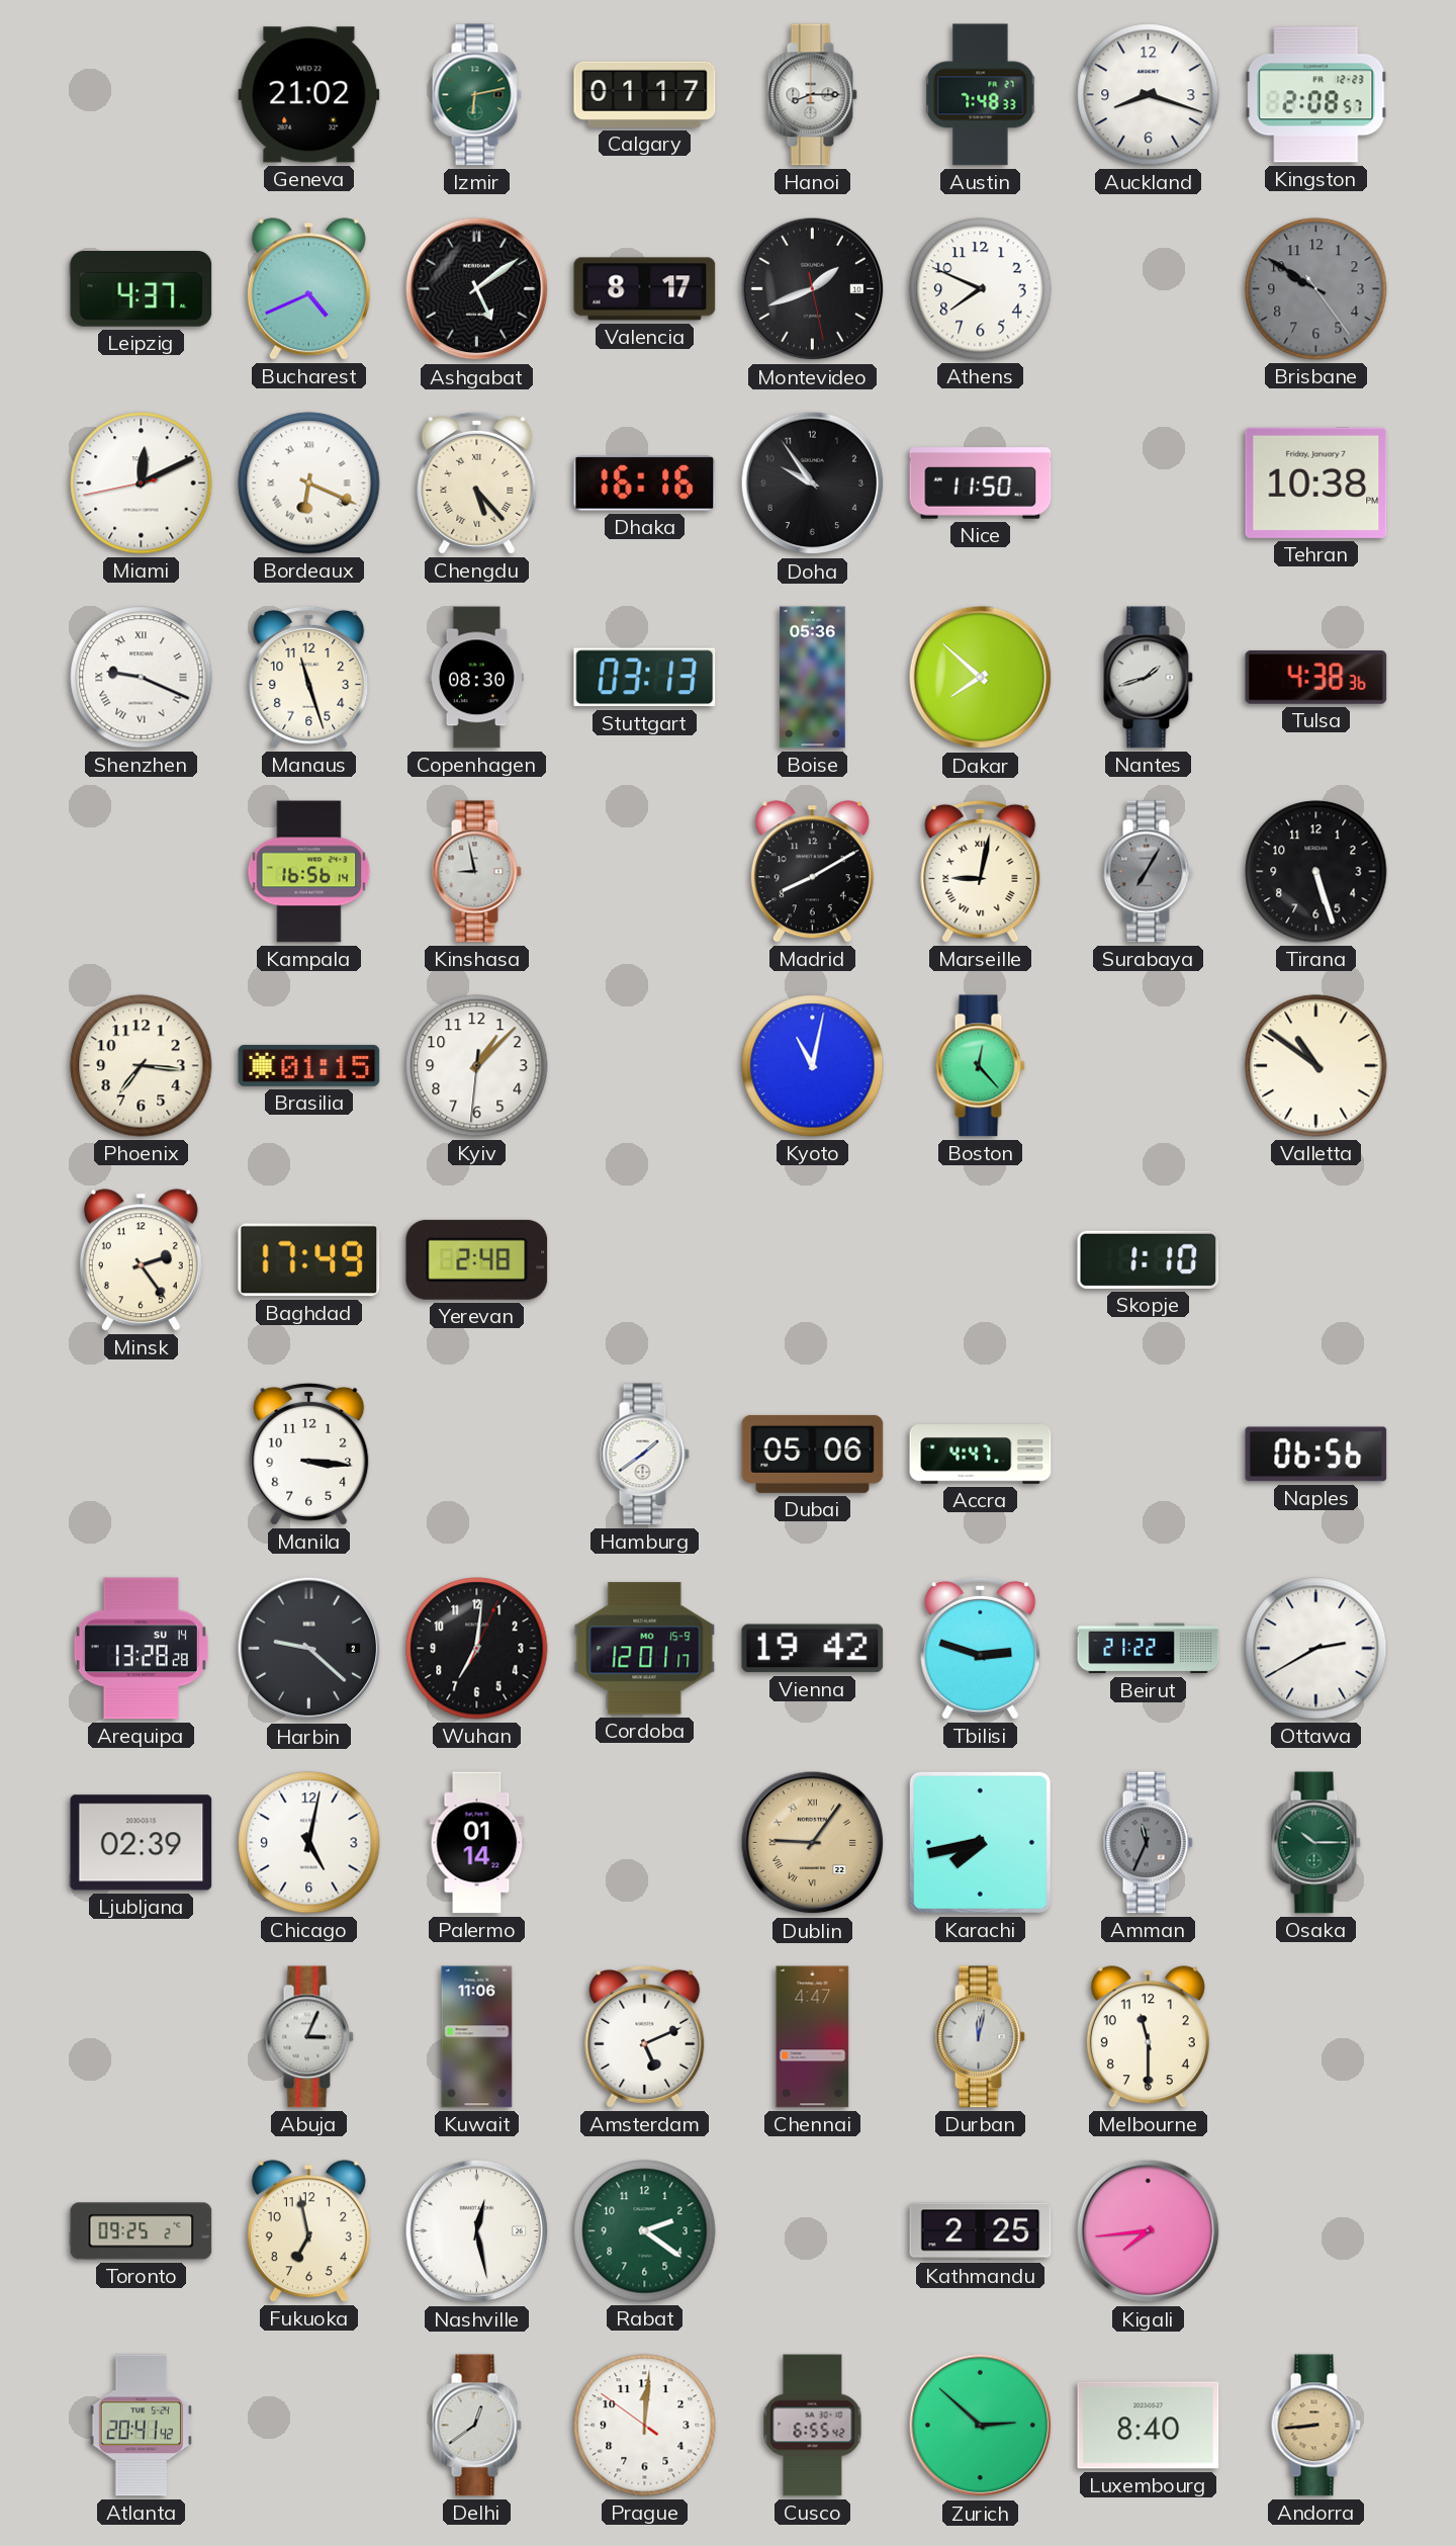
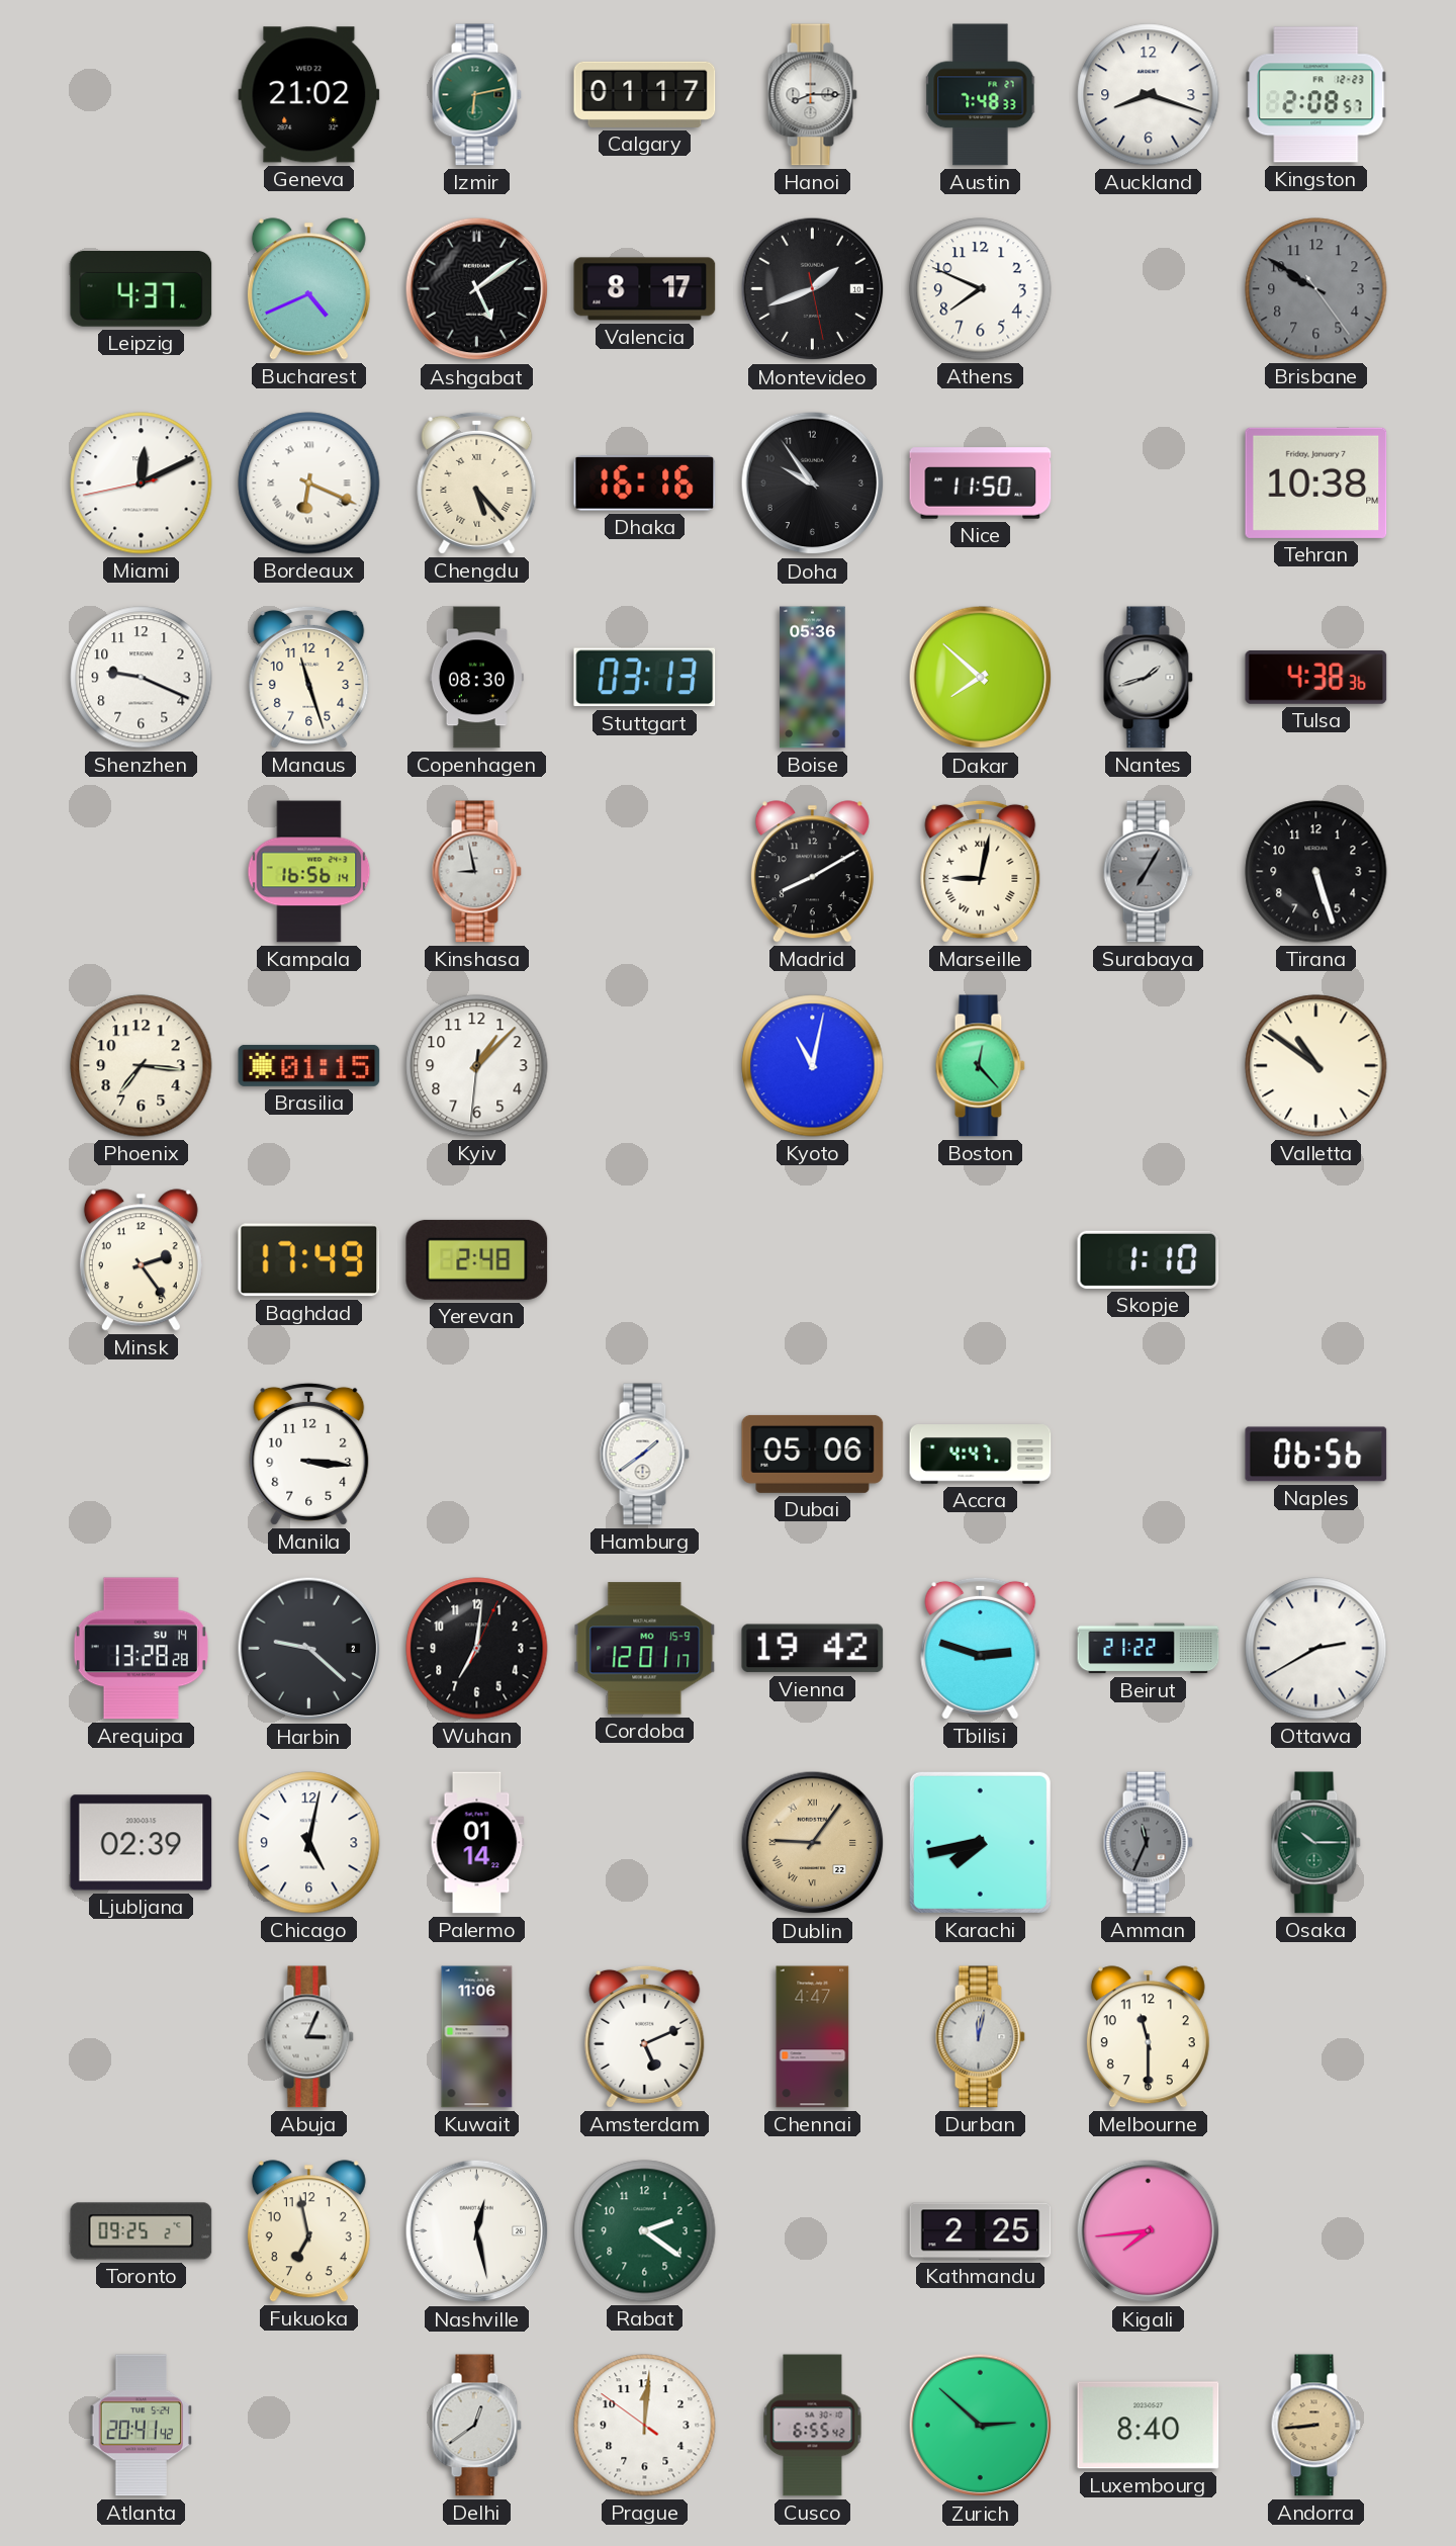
Shenzhen numerals: Roman -> Arabic
